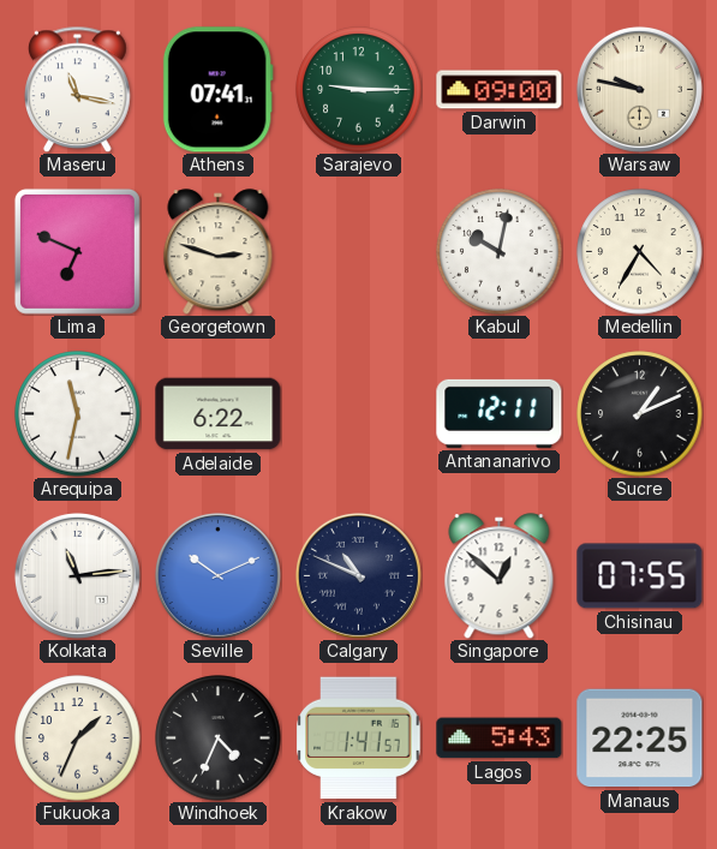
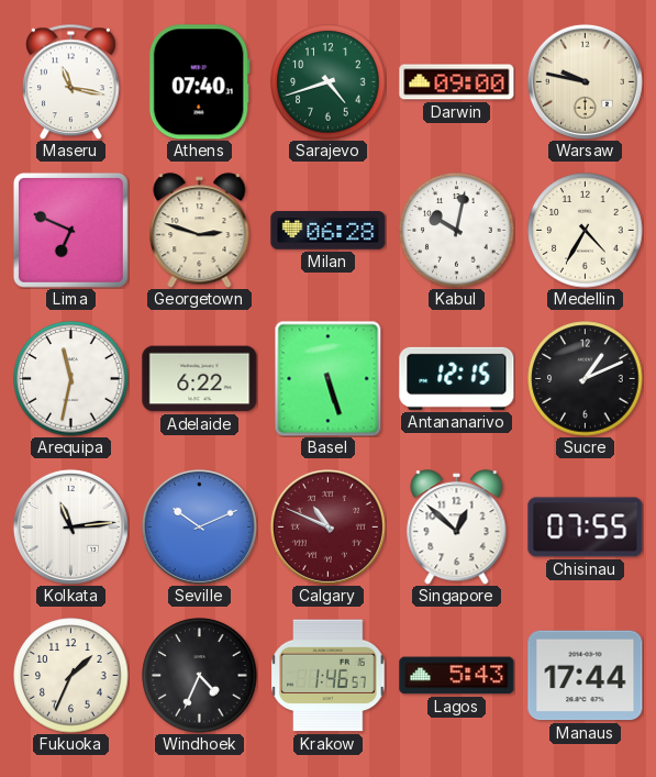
Athens: 07:41 -> 07:40
Sarajevo: 9:15 -> 4:42
Milan: none -> 06:28
Basel: none -> 5:27
Antananarivo: 12:11 -> 12:15
Calgary dial: navy -> burgundy
Krakow: 1:41 -> 1:46
Manaus: 22:25 -> 17:44
